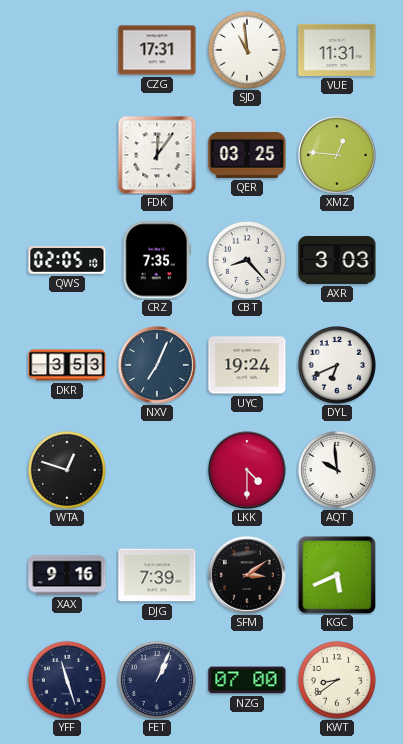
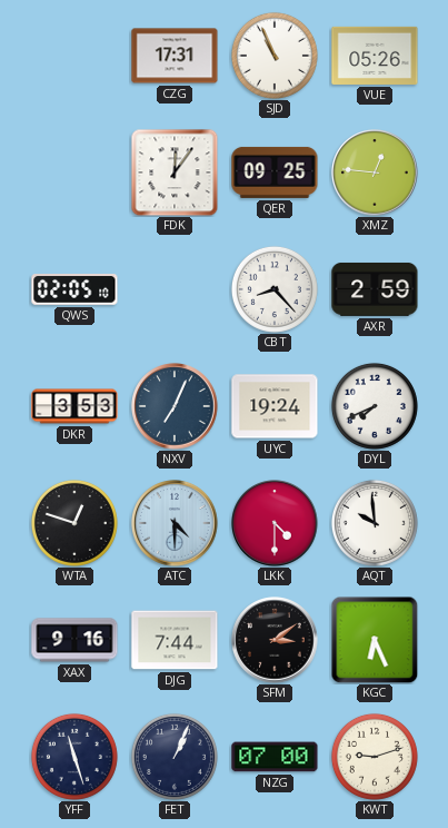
SJD: 10:59 -> 10:56
VUE: 11:31 -> 05:26
QER: 03:25 -> 09:25
CRZ: 7:35 -> none
AXR: 3:03 -> 2:59
DYL: 6:41 -> 7:41
ATC: none -> 4:30
DJG: 7:39 -> 7:44
KGC: 5:41 -> 6:26
KWT: 8:39 -> 9:12
